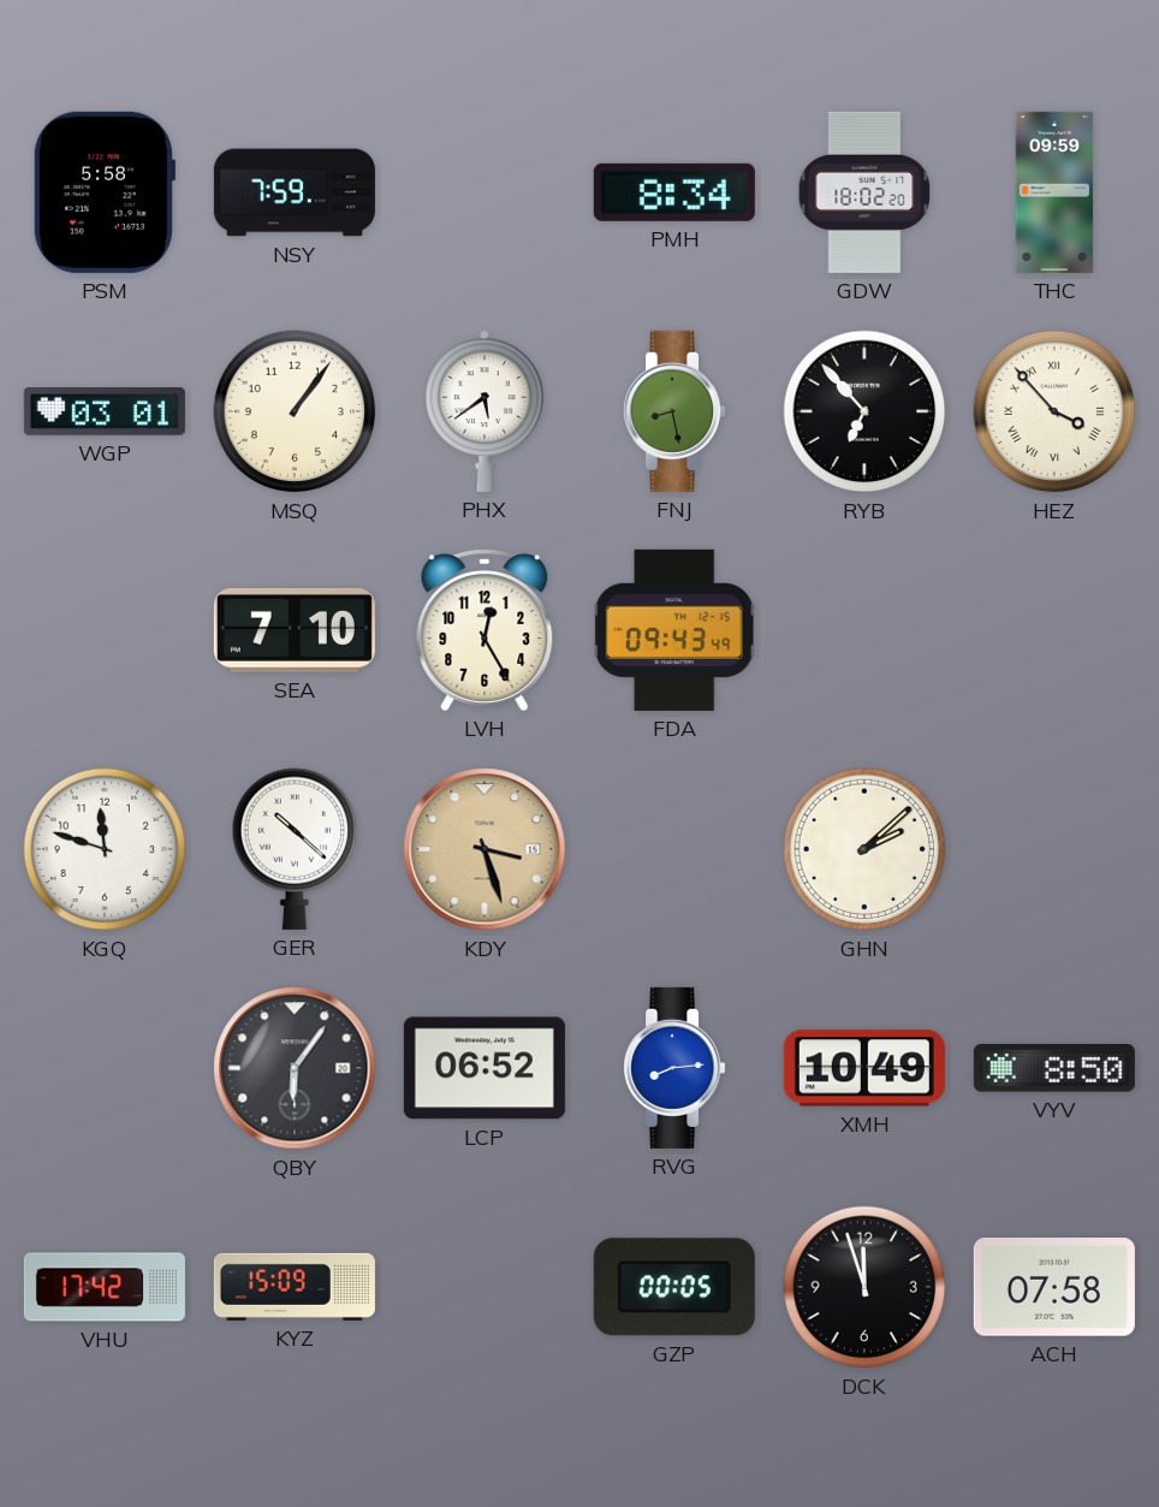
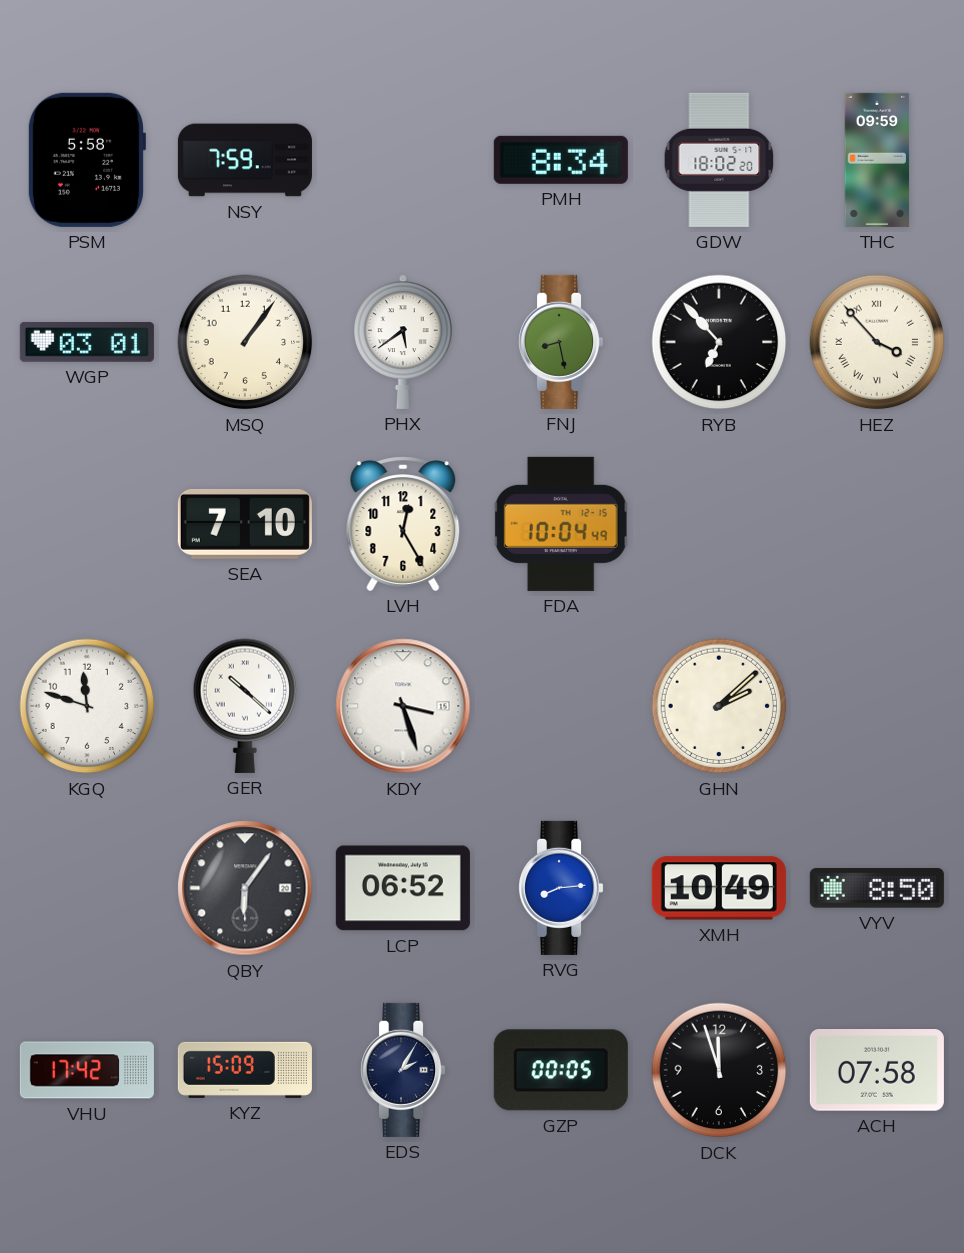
FDA: 09:43 -> 10:04
KDY dial: champagne -> white
EDS: none -> 2:05
